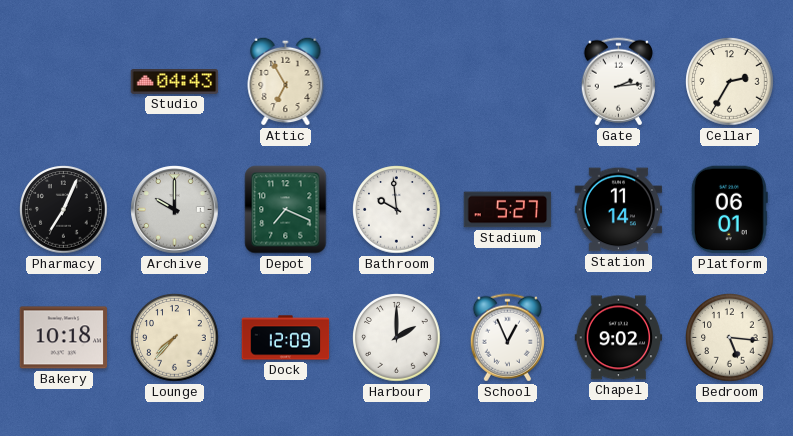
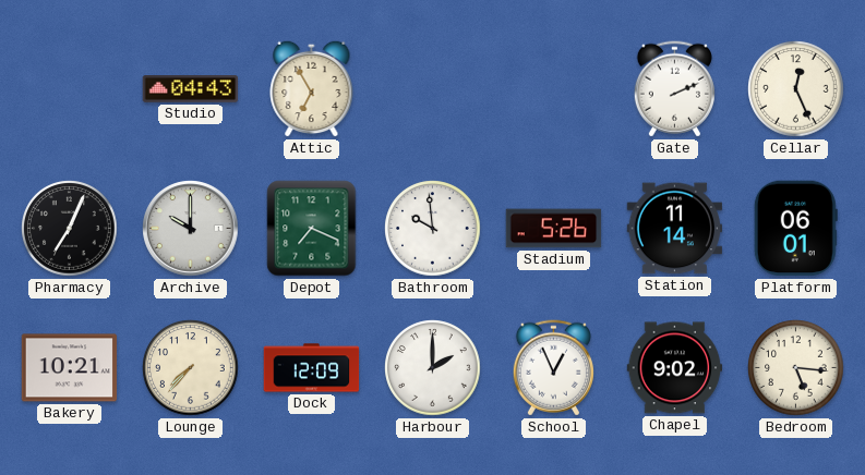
Gate: 2:14 -> 2:11
Cellar: 2:35 -> 12:26
Stadium: 5:27 -> 5:26
Bakery: 10:18 -> 10:21
